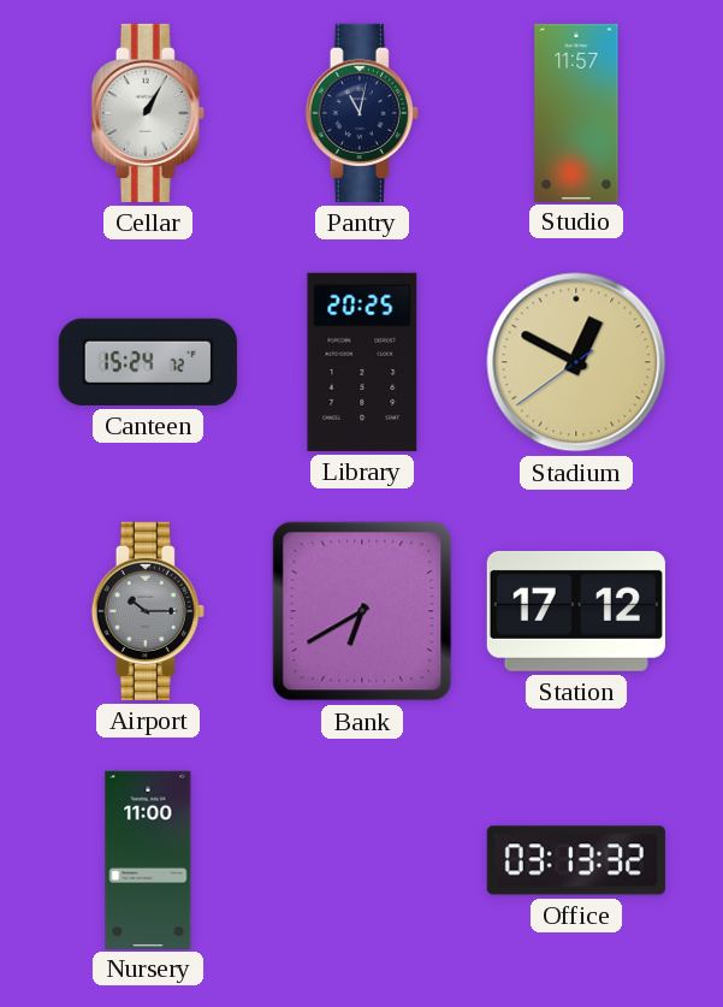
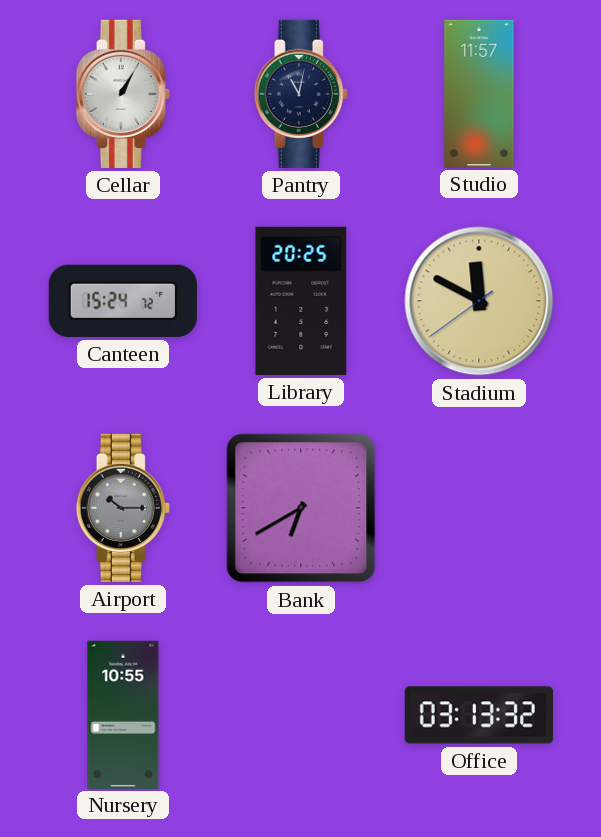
Stadium: 12:49 -> 11:49
Station: 17:12 -> none
Nursery: 11:00 -> 10:55
